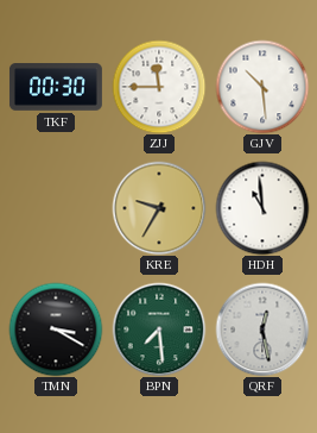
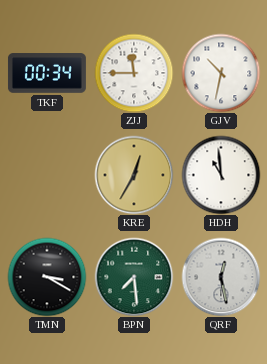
TKF: 00:30 -> 00:34
GJV: 10:29 -> 10:32
KRE: 9:35 -> 12:35
